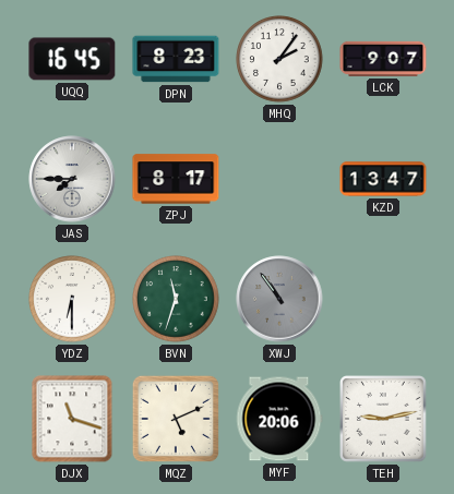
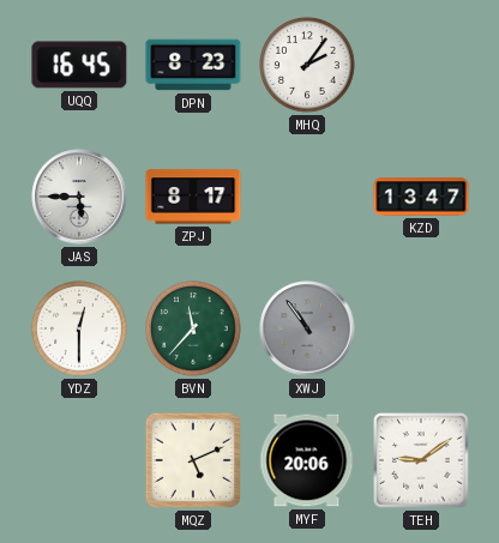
LCK: 9:07 -> none
JAS: 7:45 -> 5:45
YDZ: 6:30 -> 12:30
BVN: 11:33 -> 11:37
DJX: 11:18 -> none
TEH: 9:13 -> 9:09
